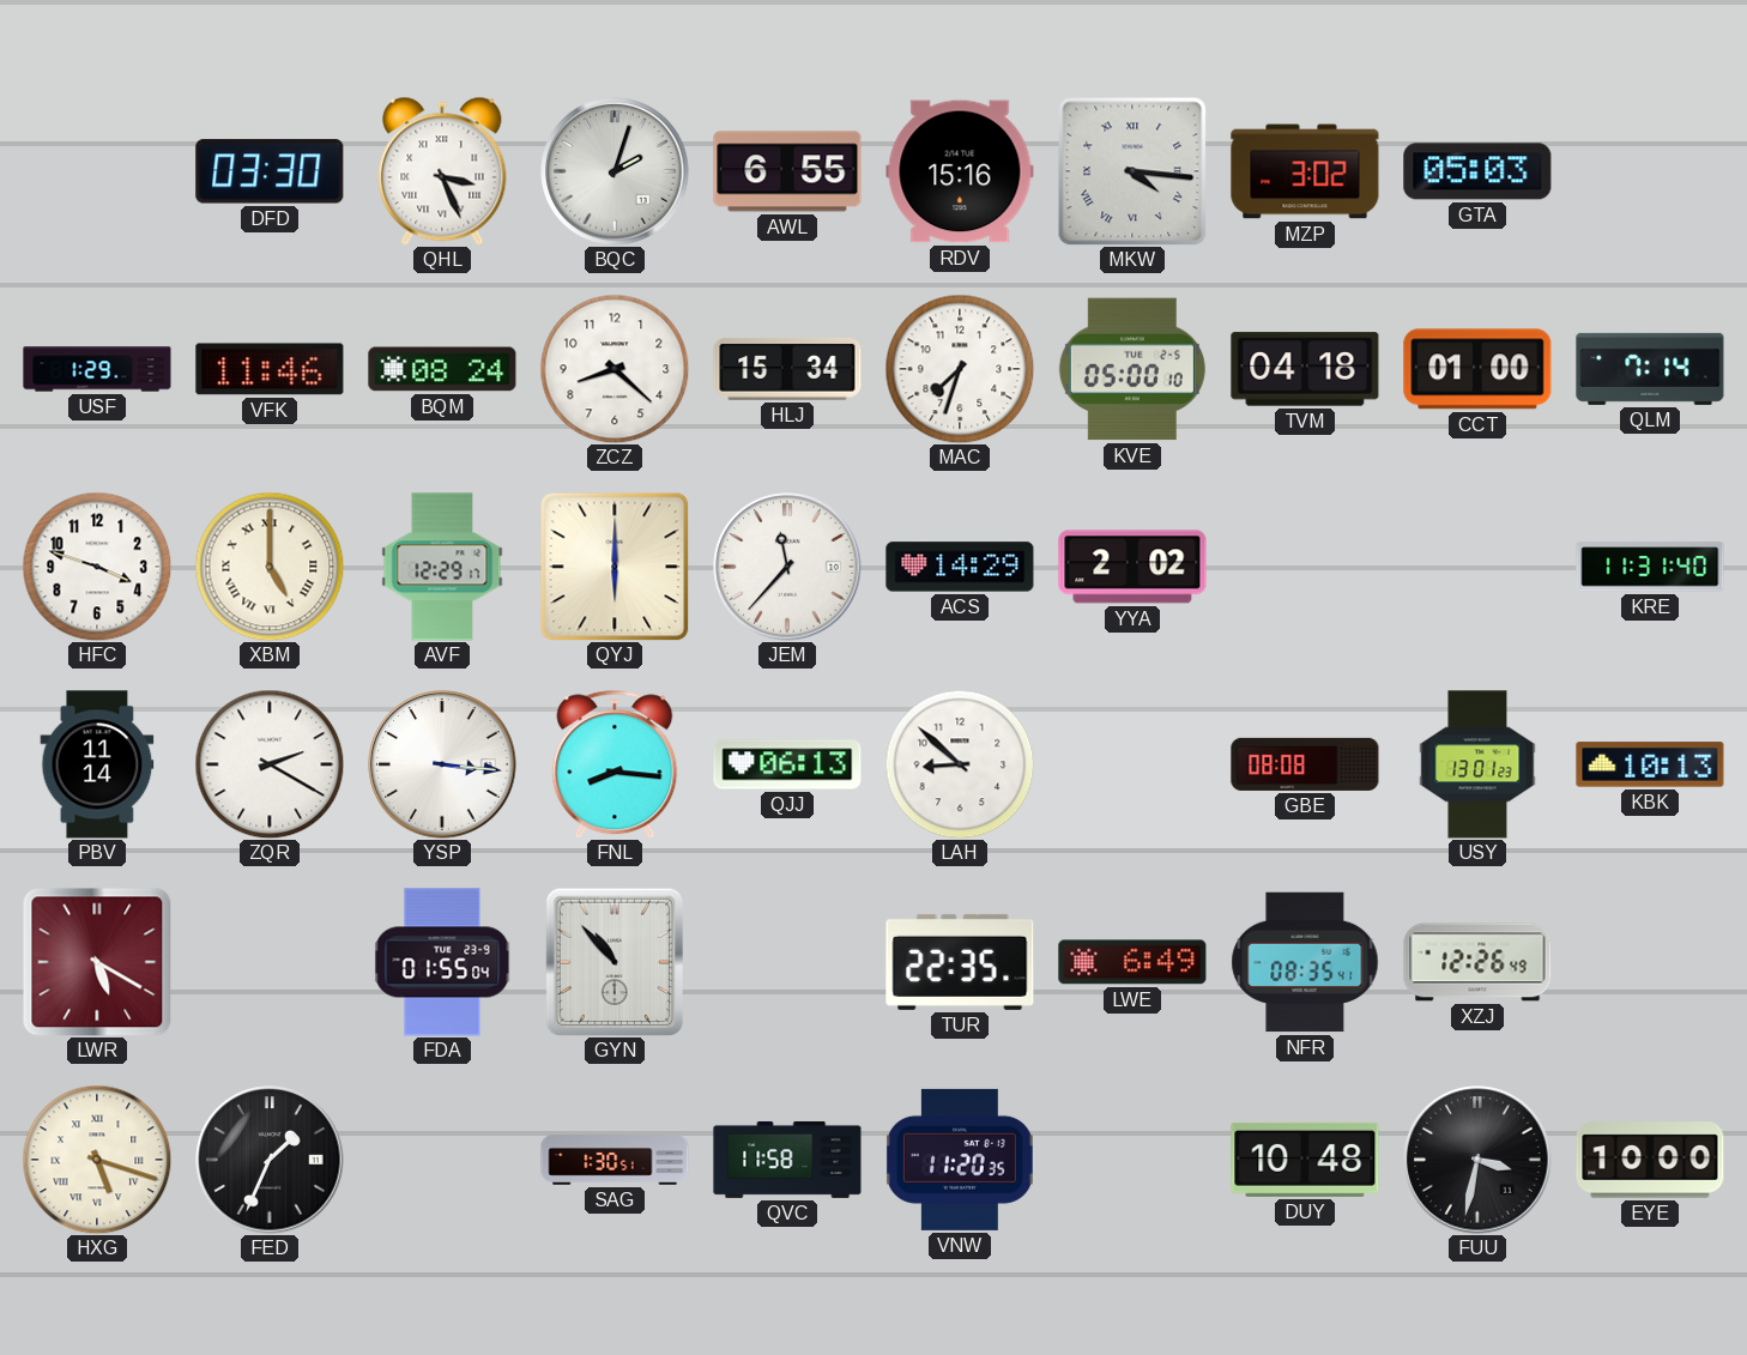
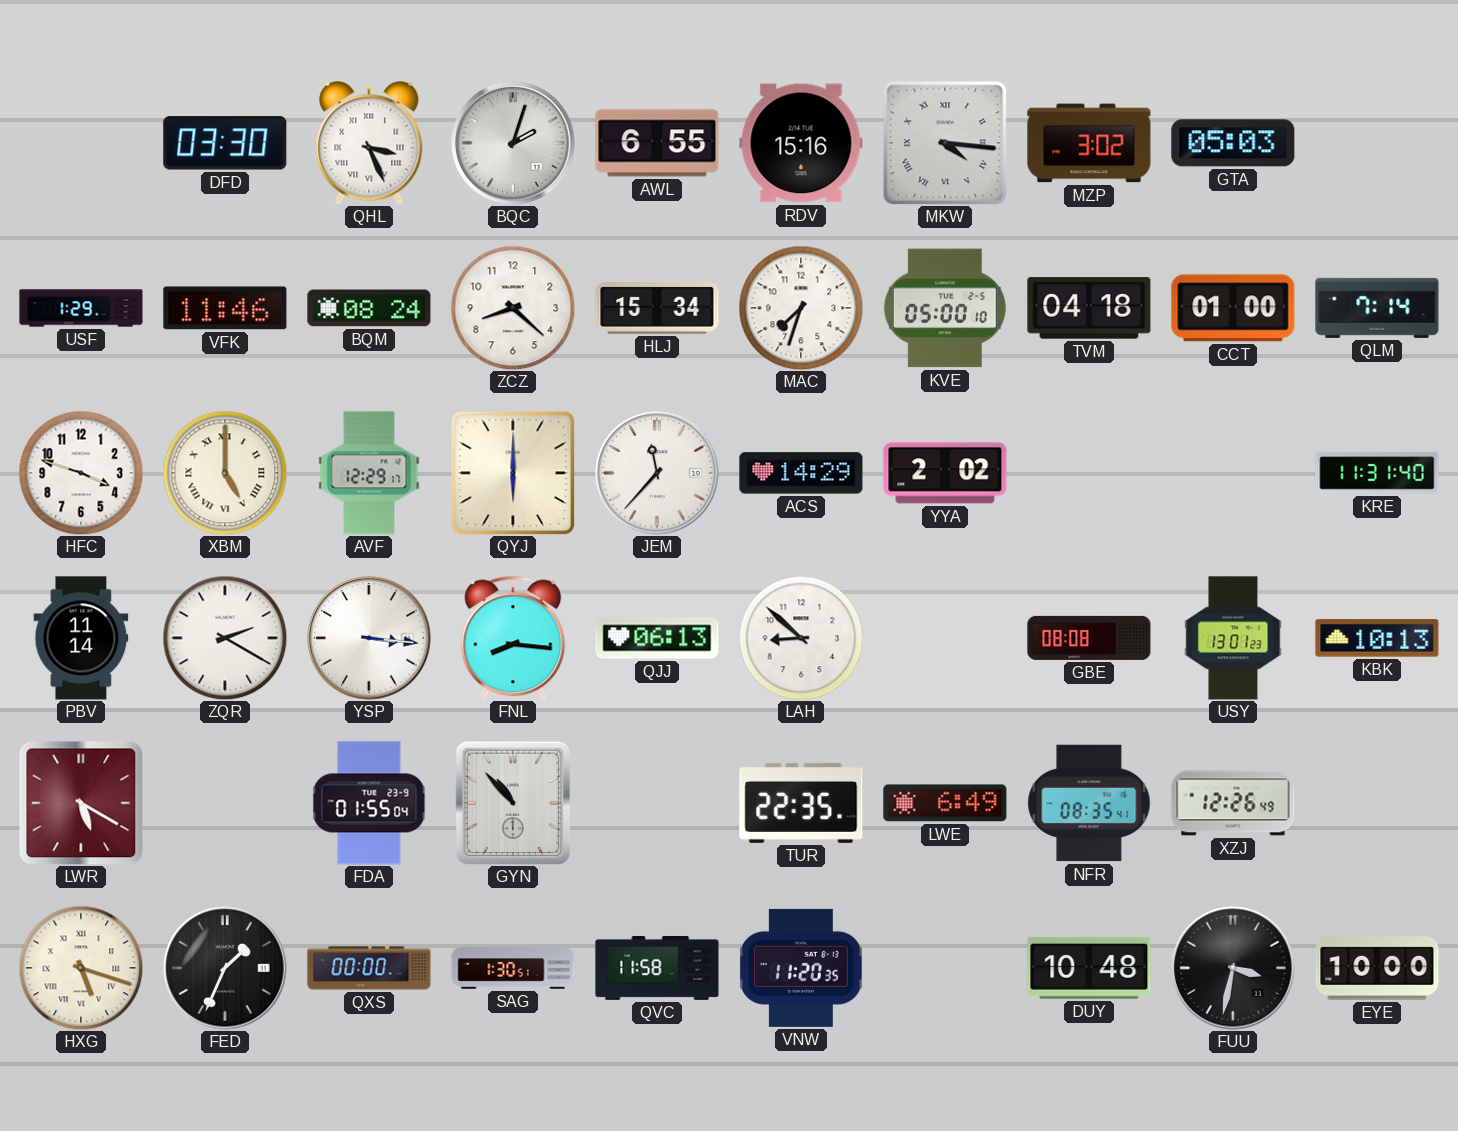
QXS: none -> 00:00
